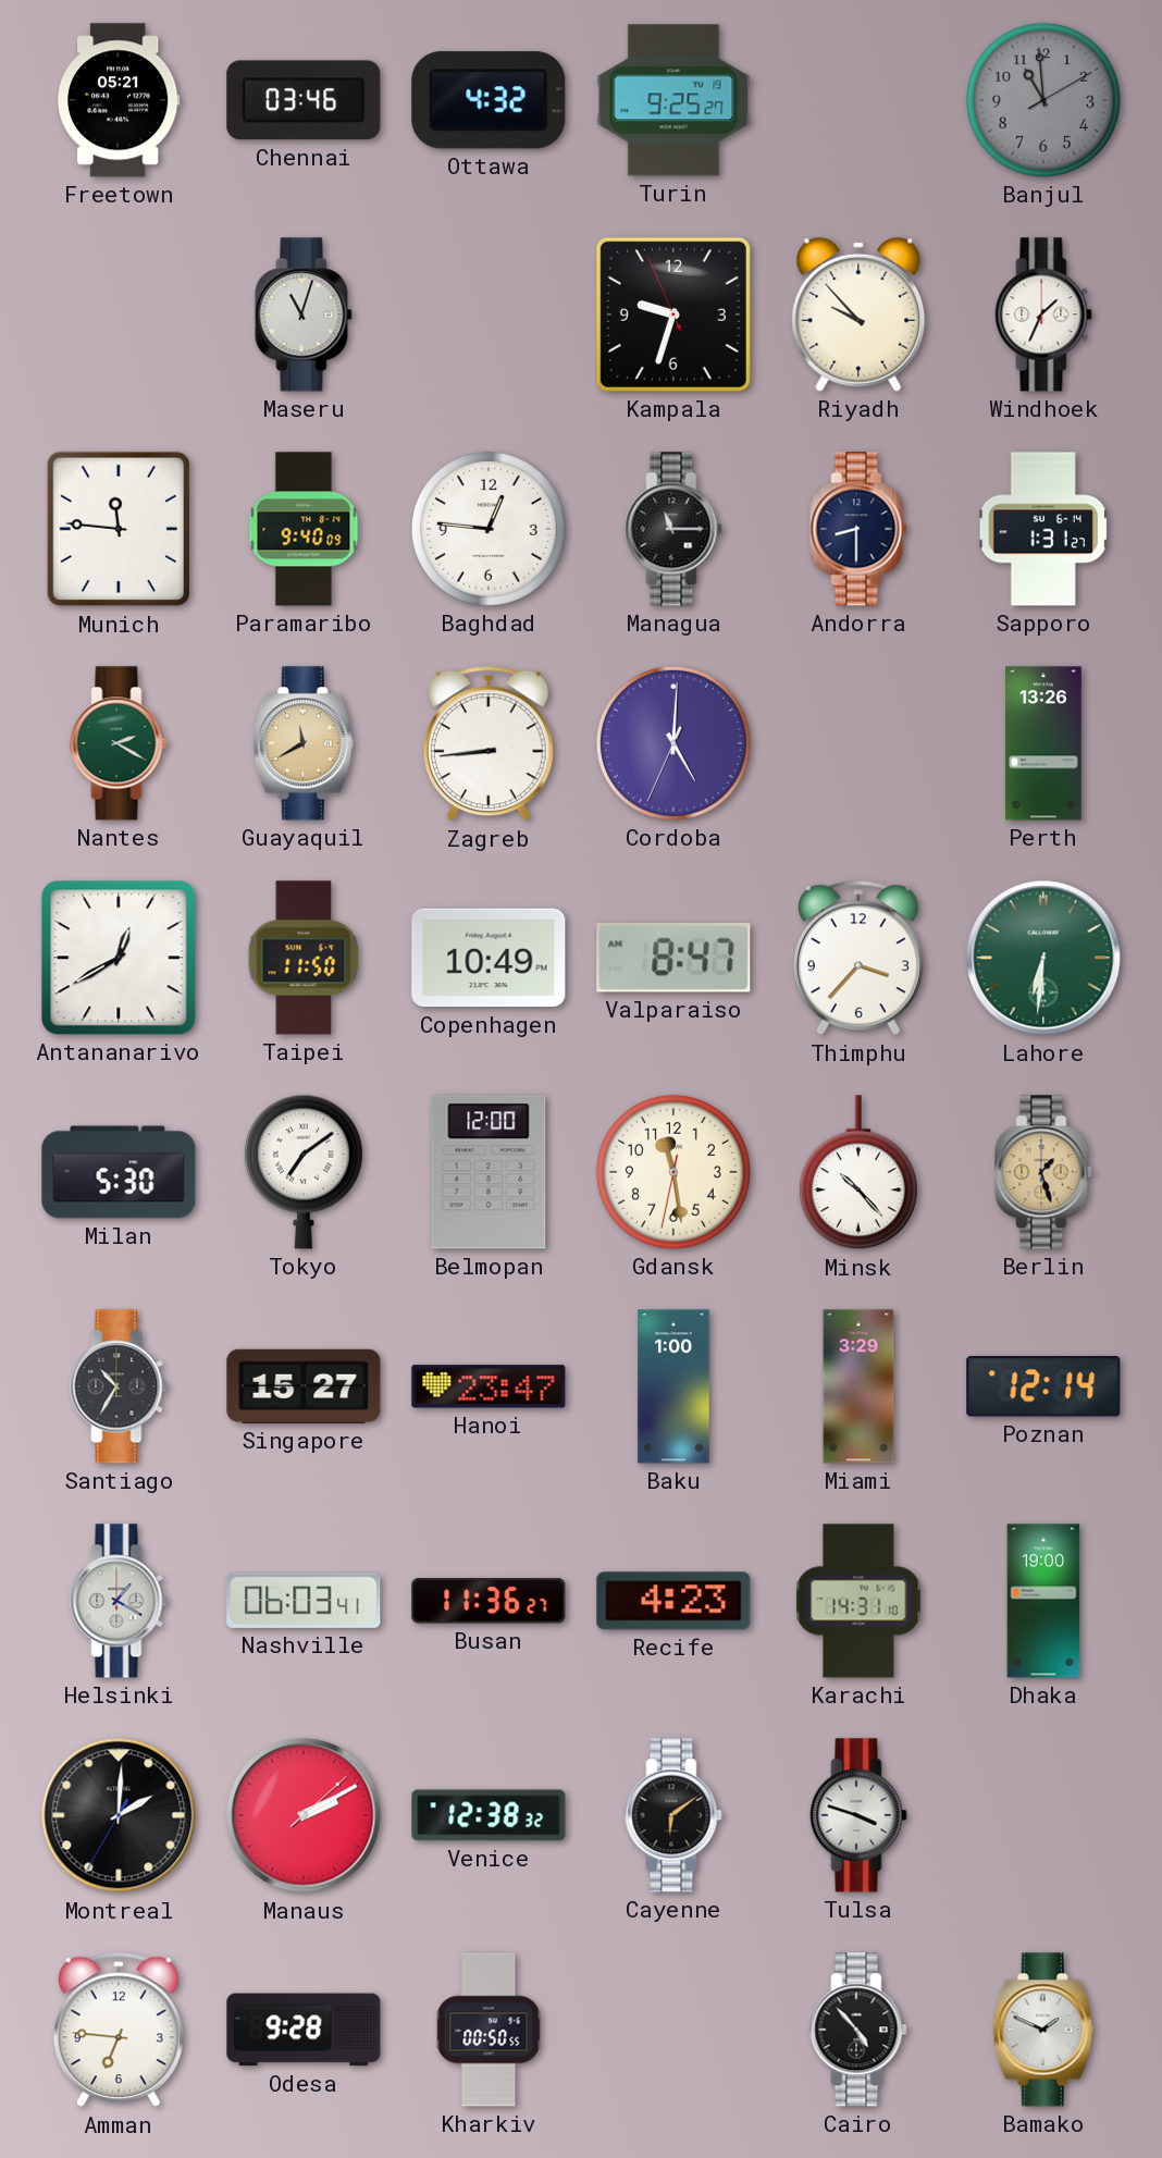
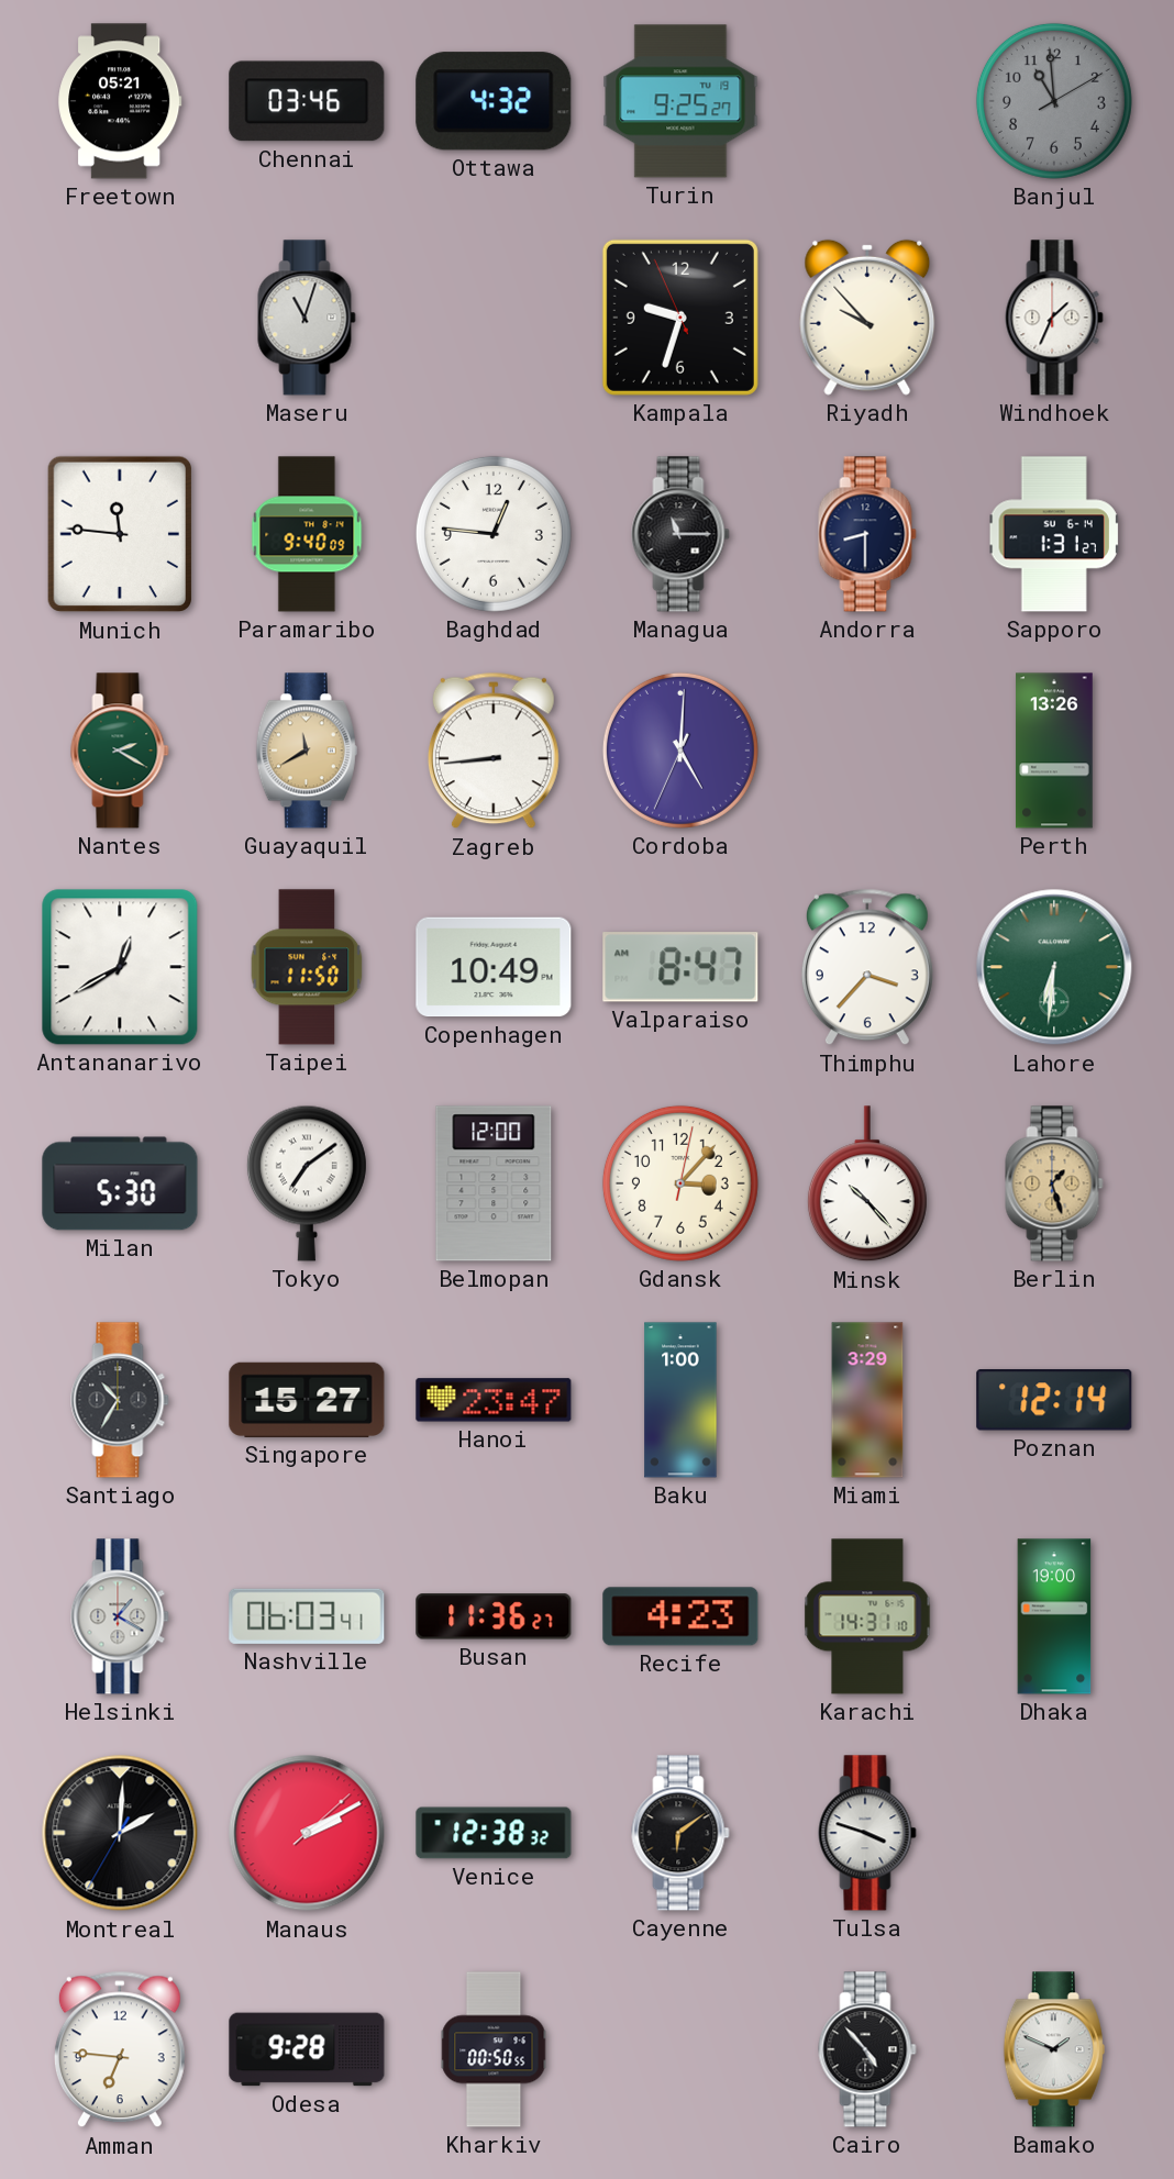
Gdansk: 11:28 -> 3:07
